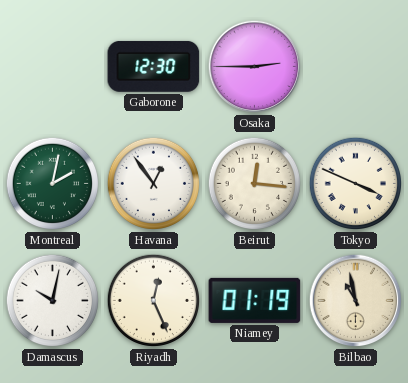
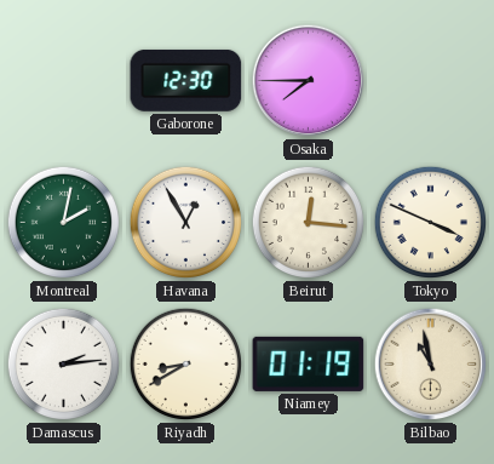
Osaka: 2:45 -> 7:45
Havana: 12:54 -> 12:55
Damascus: 10:02 -> 2:14
Riyadh: 12:26 -> 8:40
